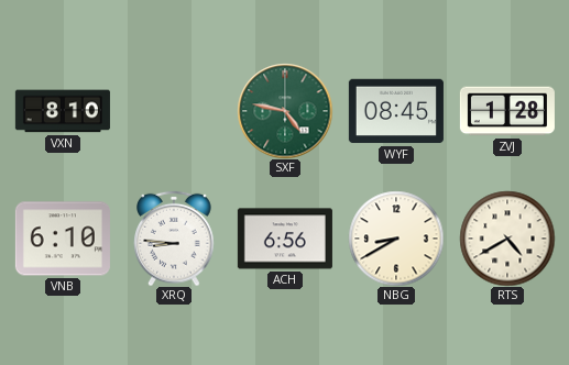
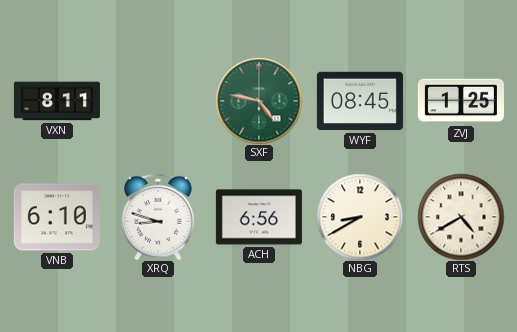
VXN: 8:10 -> 8:11
ZVJ: 1:28 -> 1:25
XRQ: 8:46 -> 8:48
